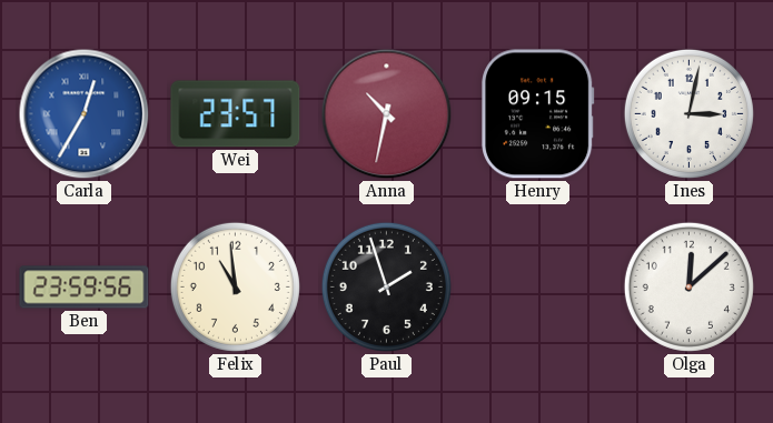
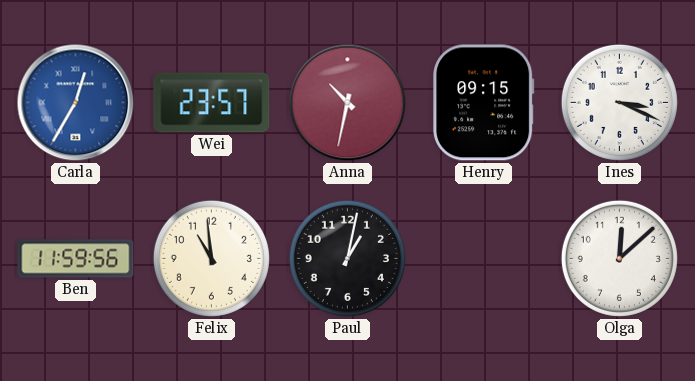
Ines: 3:02 -> 3:19
Ben: 23:59 -> 11:59
Paul: 1:57 -> 1:02
